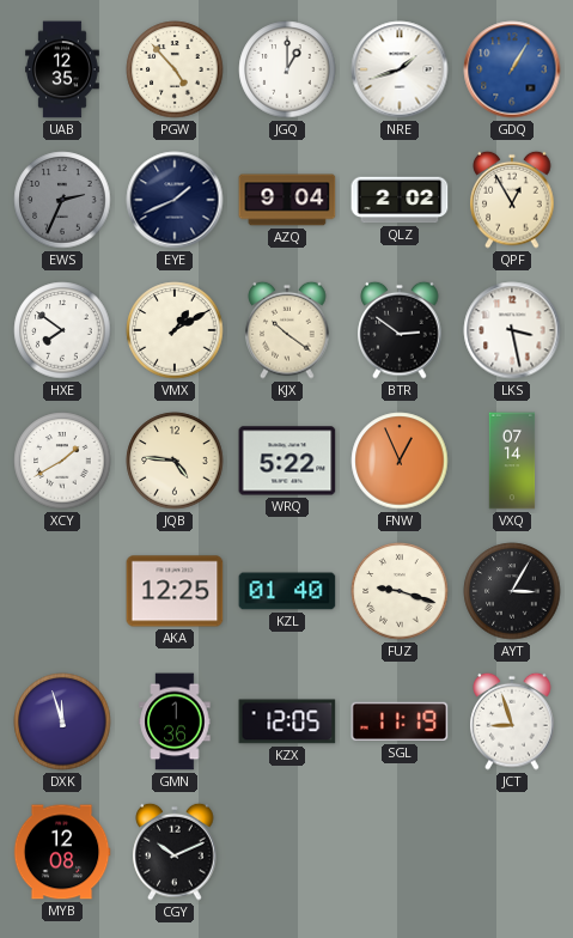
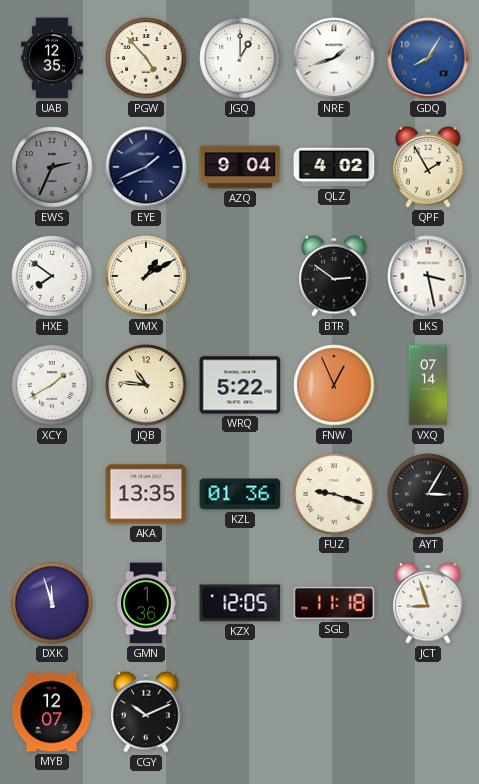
GDQ: 1:05 -> 8:05
QLZ: 2:02 -> 4:02
QPF: 12:55 -> 1:55
KJX: 10:21 -> none
JQB: 4:46 -> 10:46
AKA: 12:25 -> 13:35
KZL: 01:40 -> 01:36
SGL: 11:19 -> 11:18
MYB: 12:08 -> 12:07
